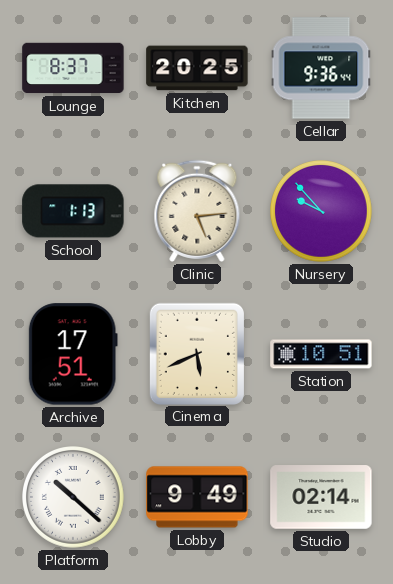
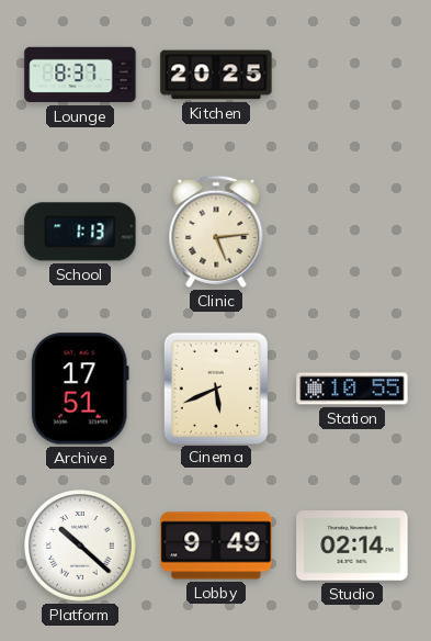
Cellar: 9:36 -> none
Nursery: 9:53 -> none
Station: 10:51 -> 10:55
